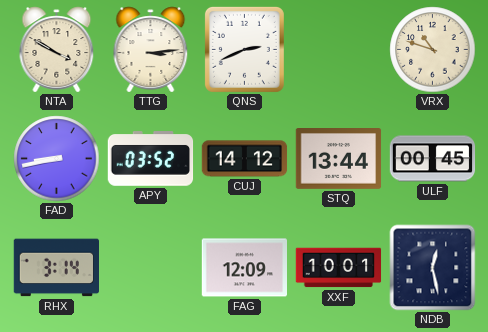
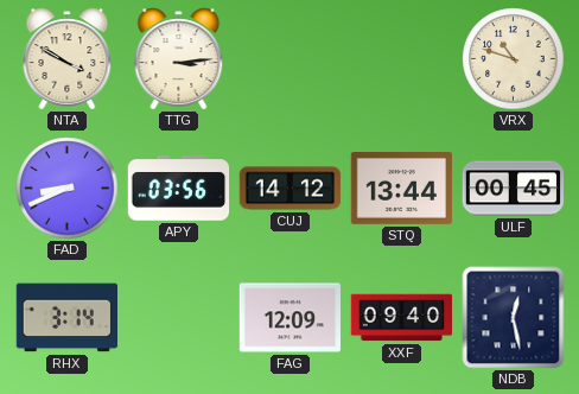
QNS: 2:41 -> none
FAD: 8:43 -> 8:41
APY: 03:52 -> 03:56
XXF: 10:01 -> 09:40
